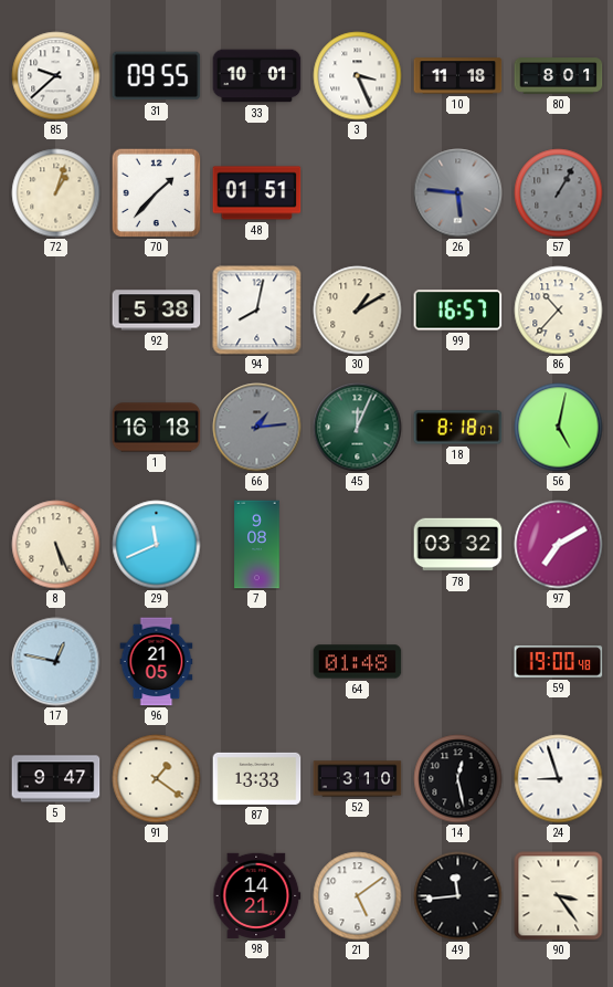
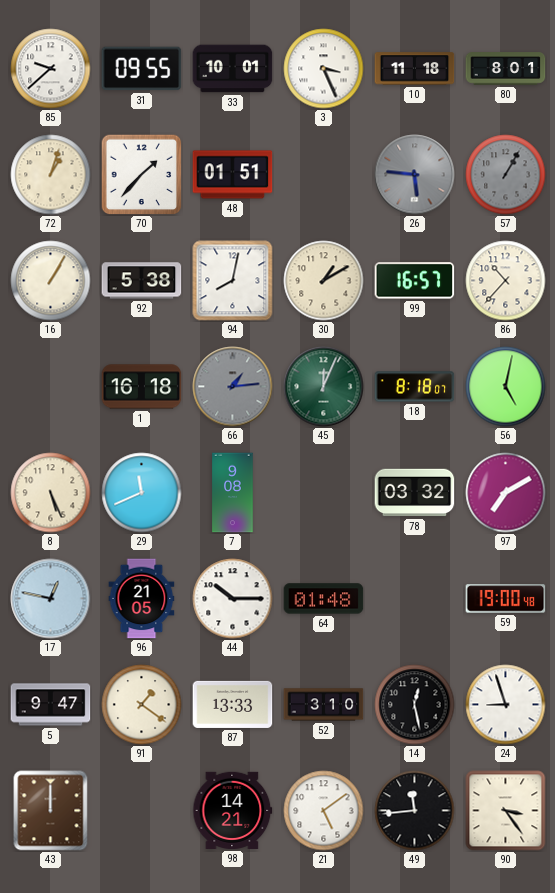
16: none -> 1:05
44: none -> 10:15
43: none -> 12:00
